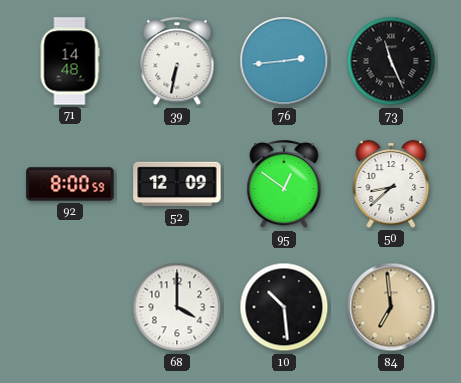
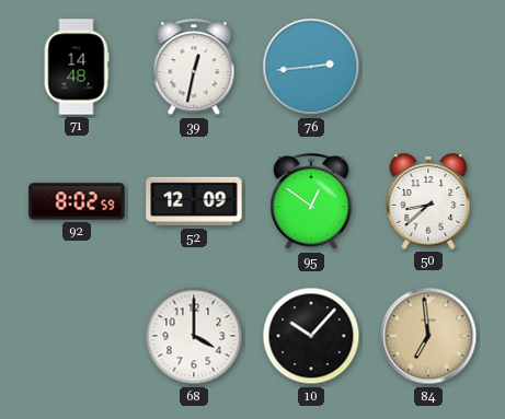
39: 6:32 -> 12:32
73: 11:26 -> none
92: 8:00 -> 8:02
10: 10:29 -> 10:07
